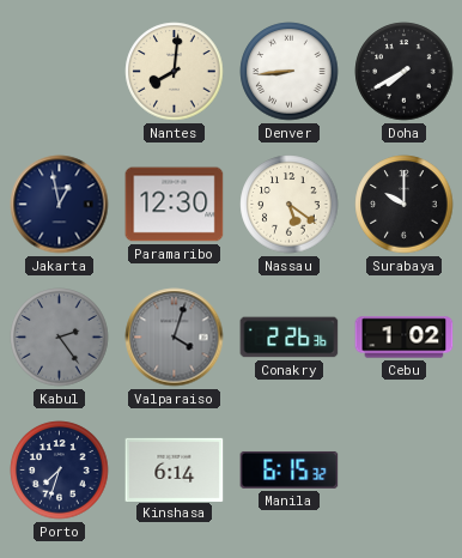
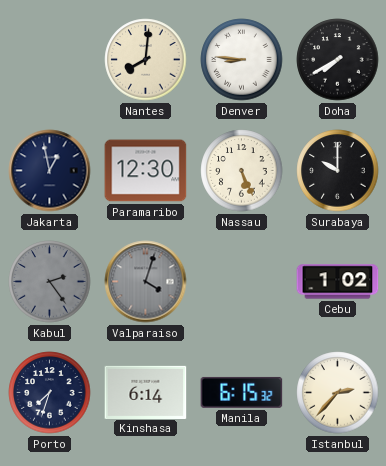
Denver: 8:44 -> 8:46
Nassau: 5:21 -> 5:26
Conakry: 2:26 -> none
Istanbul: none -> 2:37
